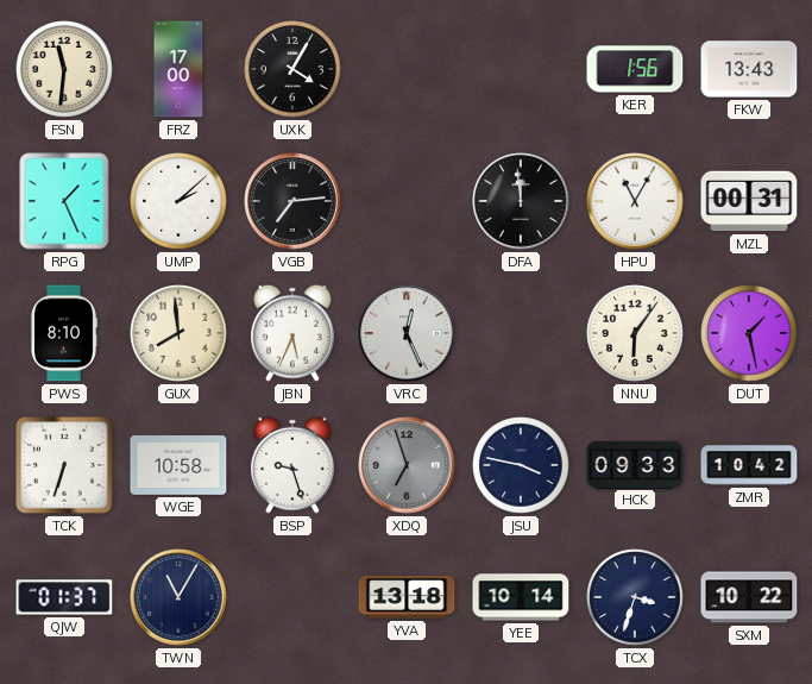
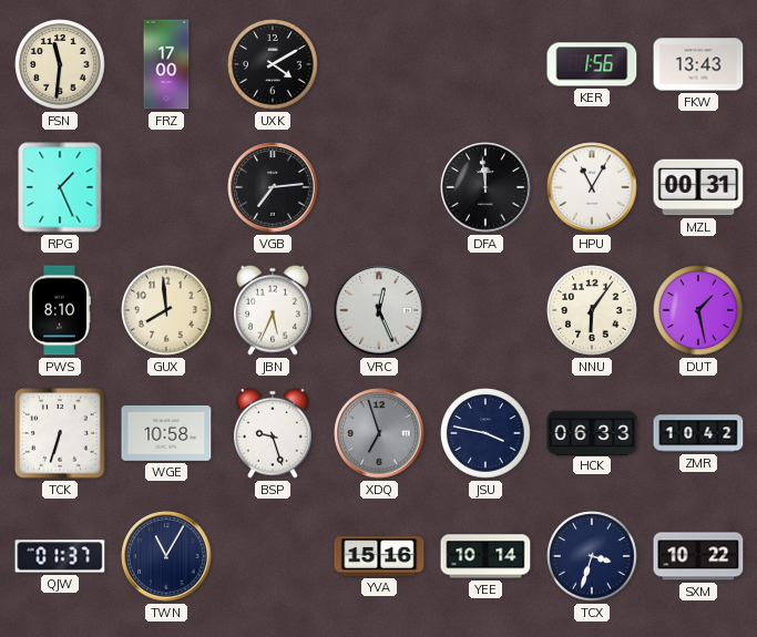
UXK: 4:05 -> 4:10
UMP: 2:08 -> none
HCK: 09:33 -> 06:33
YVA: 13:18 -> 15:16
